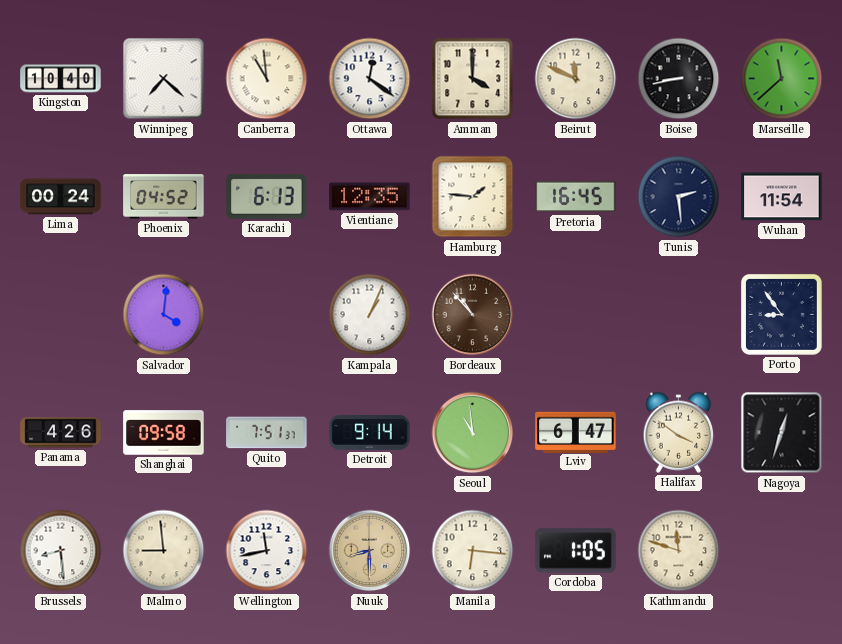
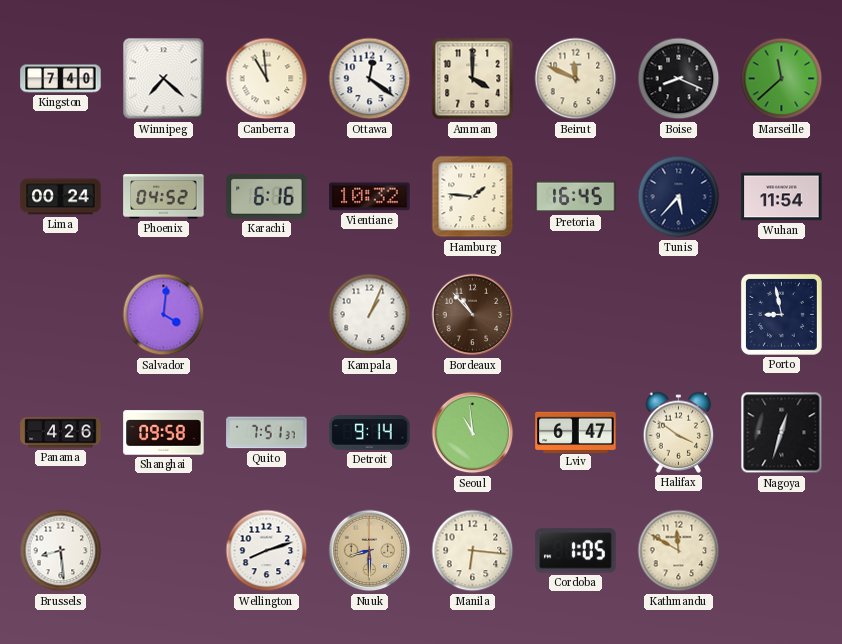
Kingston: 10:40 -> 7:40
Boise: 8:43 -> 8:19
Karachi: 6:13 -> 6:16
Vientiane: 12:35 -> 10:32
Tunis: 2:29 -> 5:37
Porto: 8:54 -> 8:58
Malmo: 8:59 -> none
Wellington: 11:43 -> 8:12
Kathmandu: 11:48 -> 11:50
